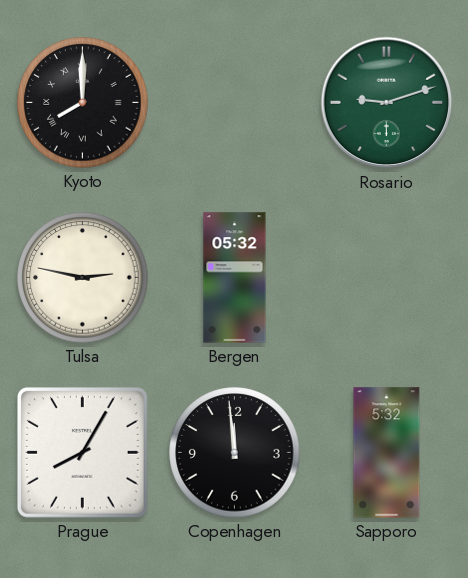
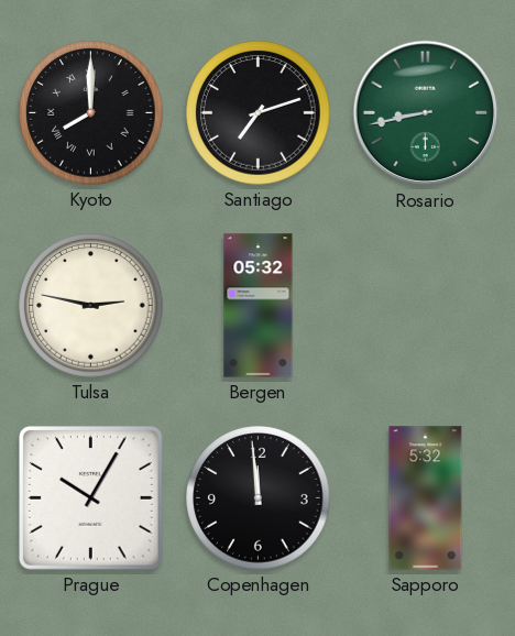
Santiago: none -> 7:12
Rosario: 9:12 -> 8:43
Prague: 8:05 -> 10:05
